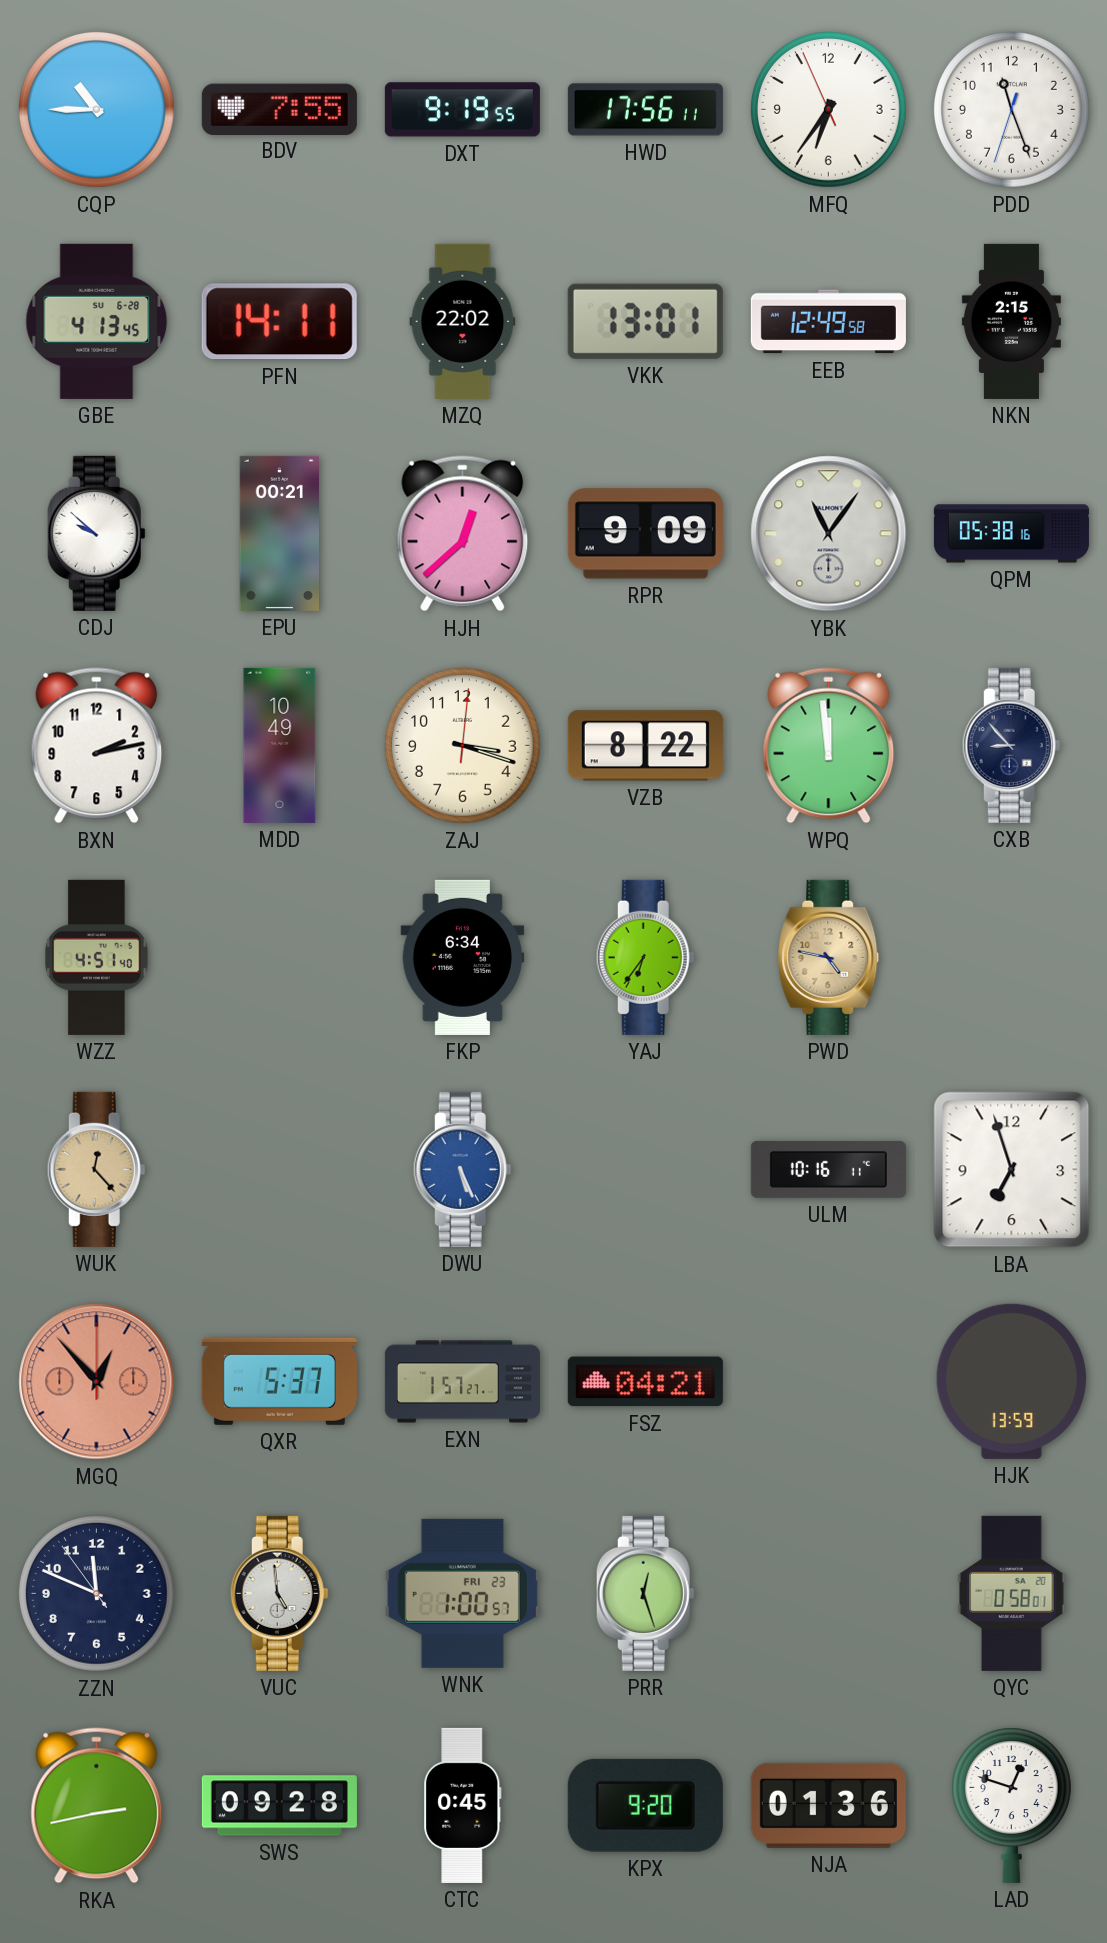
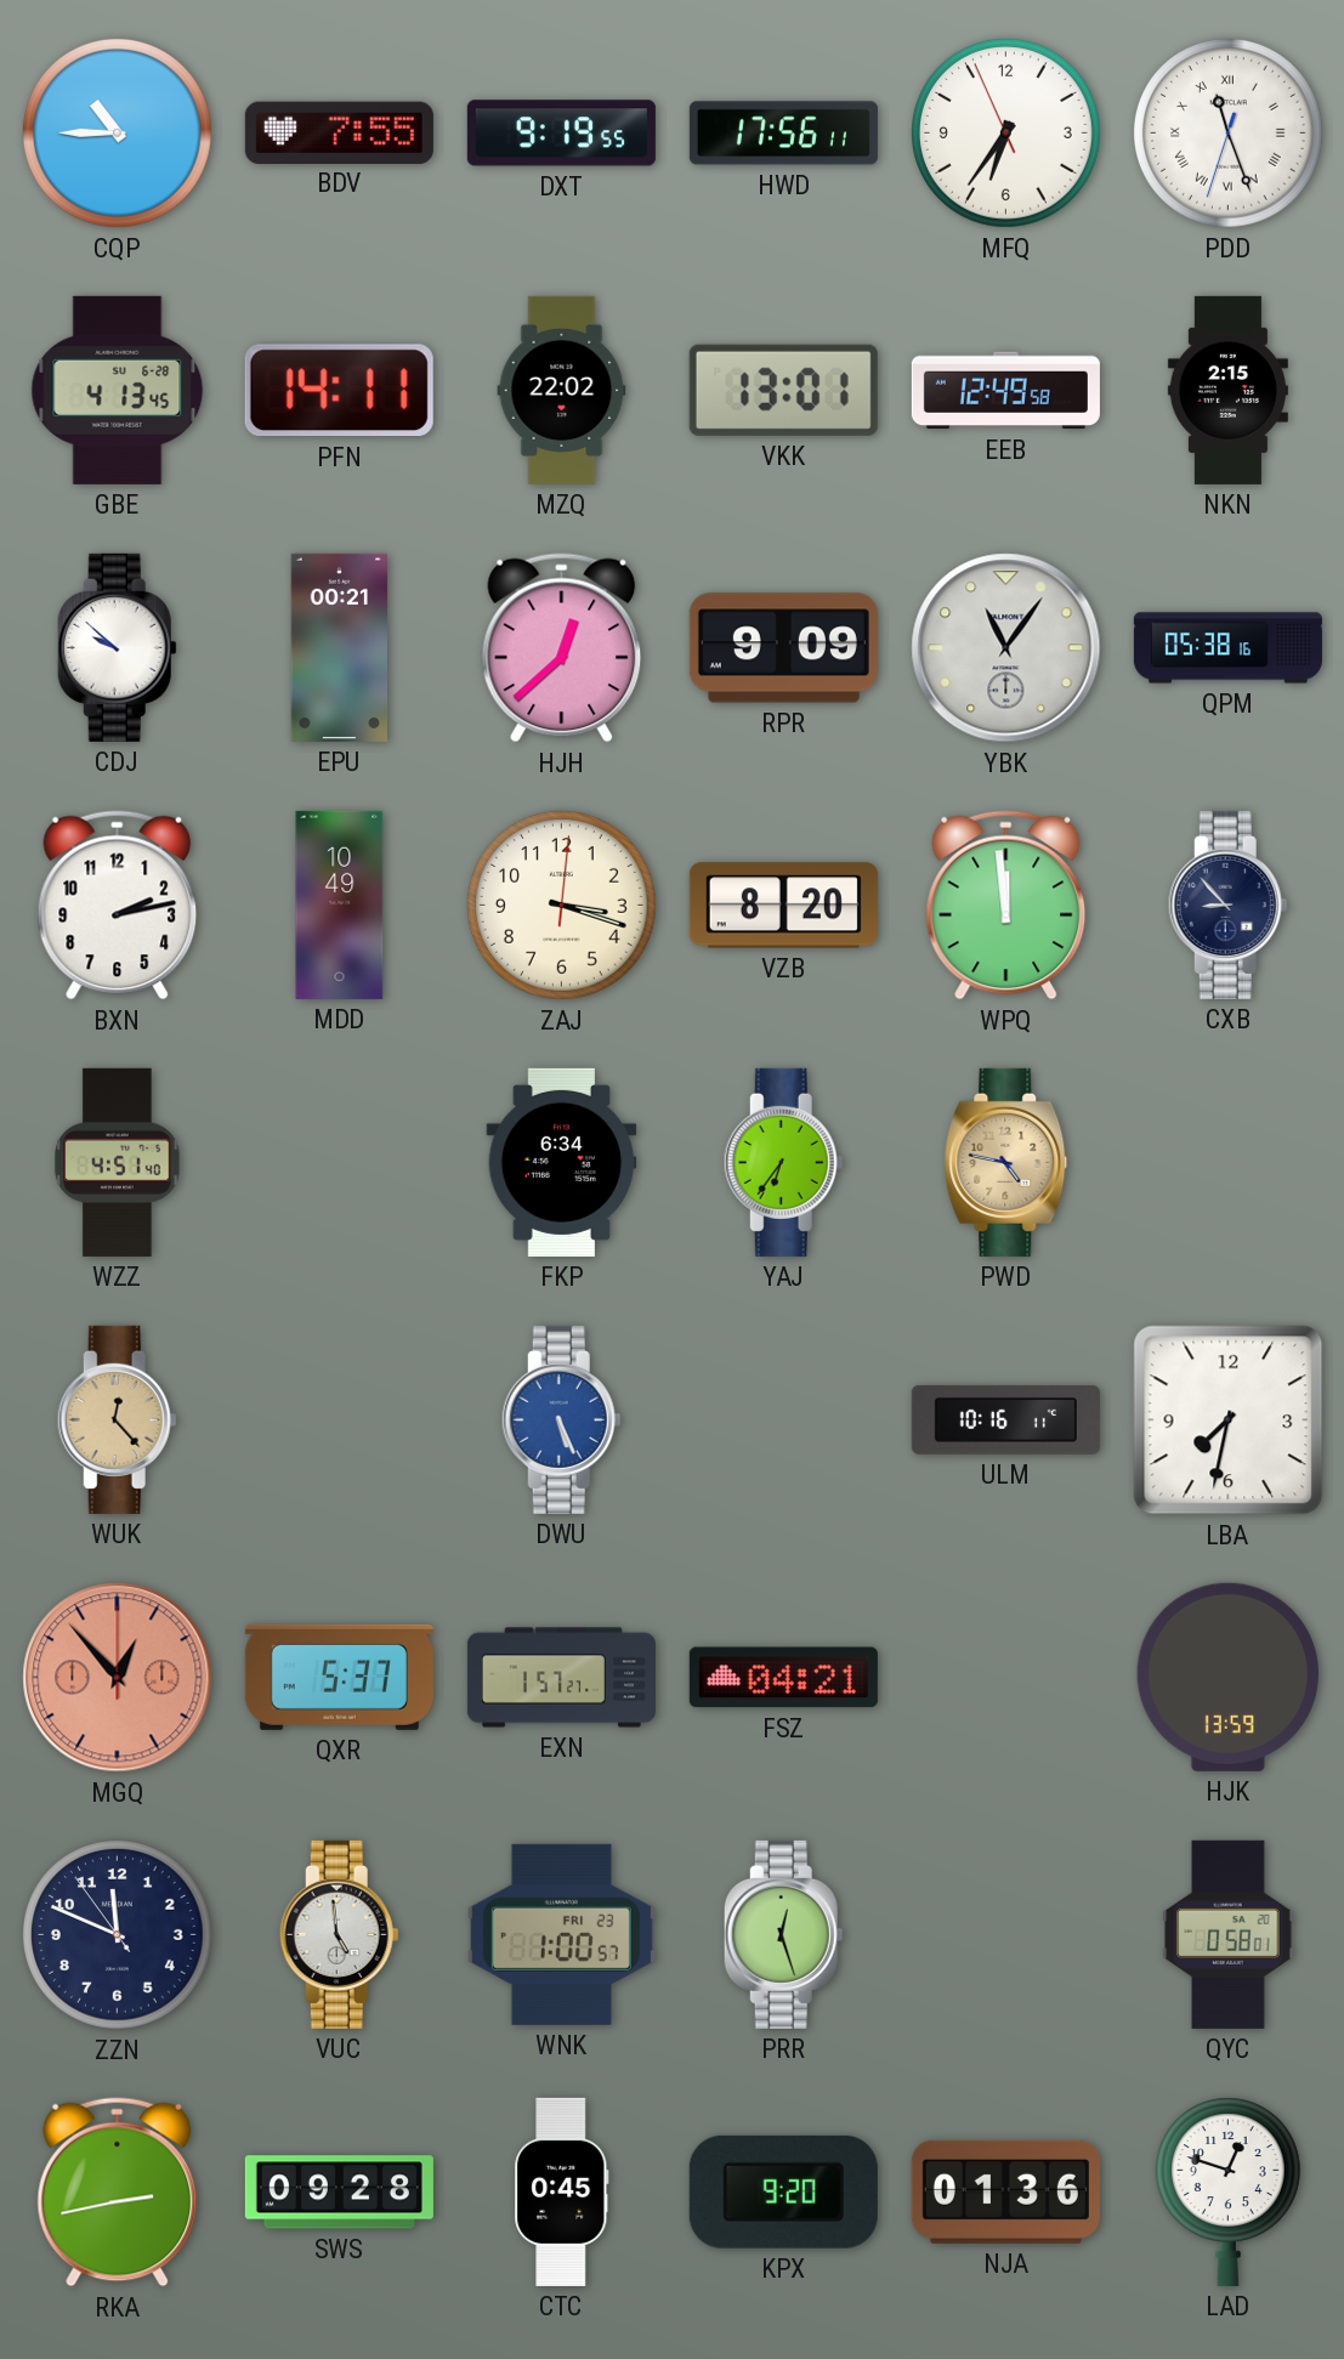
PDD numerals: Arabic -> Roman
VZB: 8:22 -> 8:20
LBA: 6:57 -> 7:32
